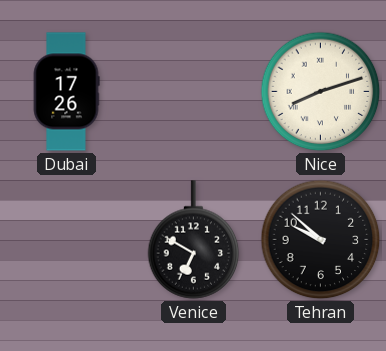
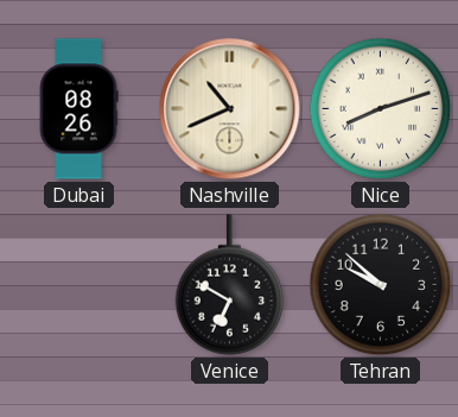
Dubai: 17:26 -> 08:26
Nashville: none -> 10:41
